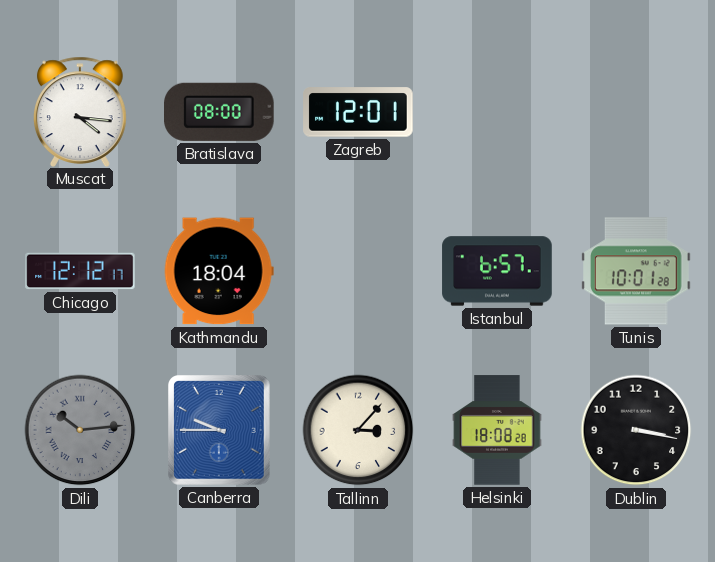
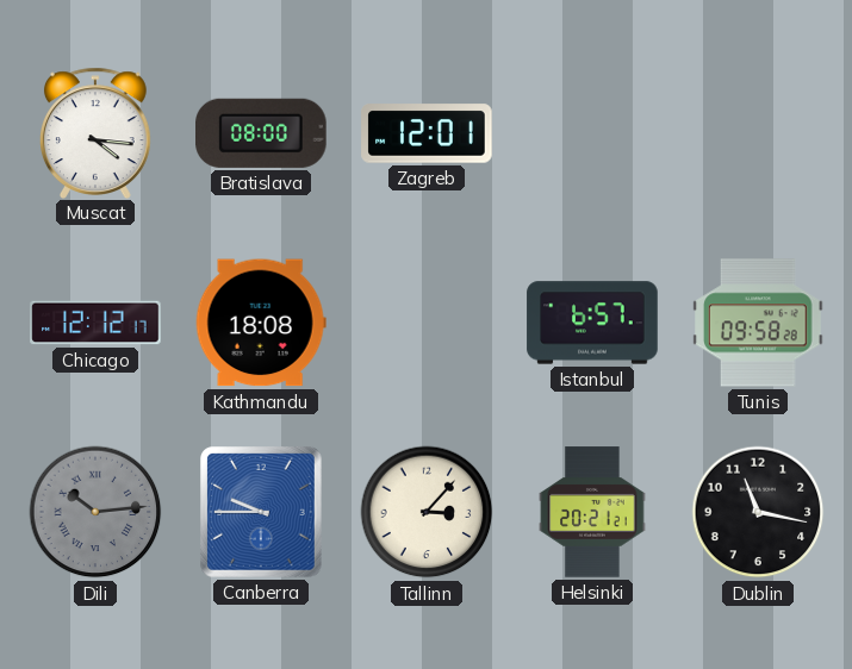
Kathmandu: 18:04 -> 18:08
Tunis: 10:01 -> 09:58
Helsinki: 18:08 -> 20:21
Dublin: 3:17 -> 11:17
